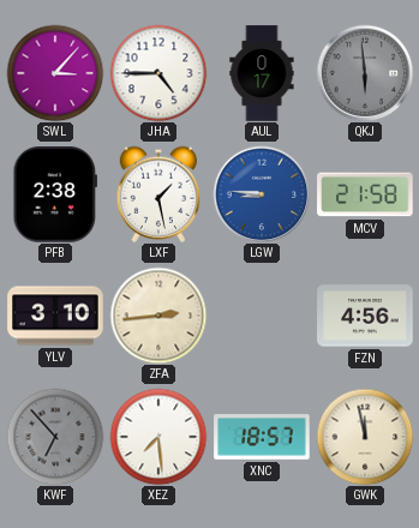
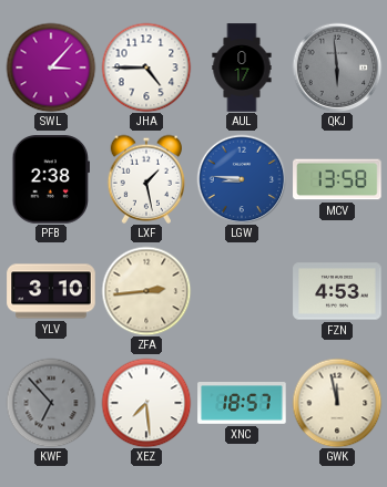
MCV: 21:58 -> 13:58
FZN: 4:56 -> 4:53
